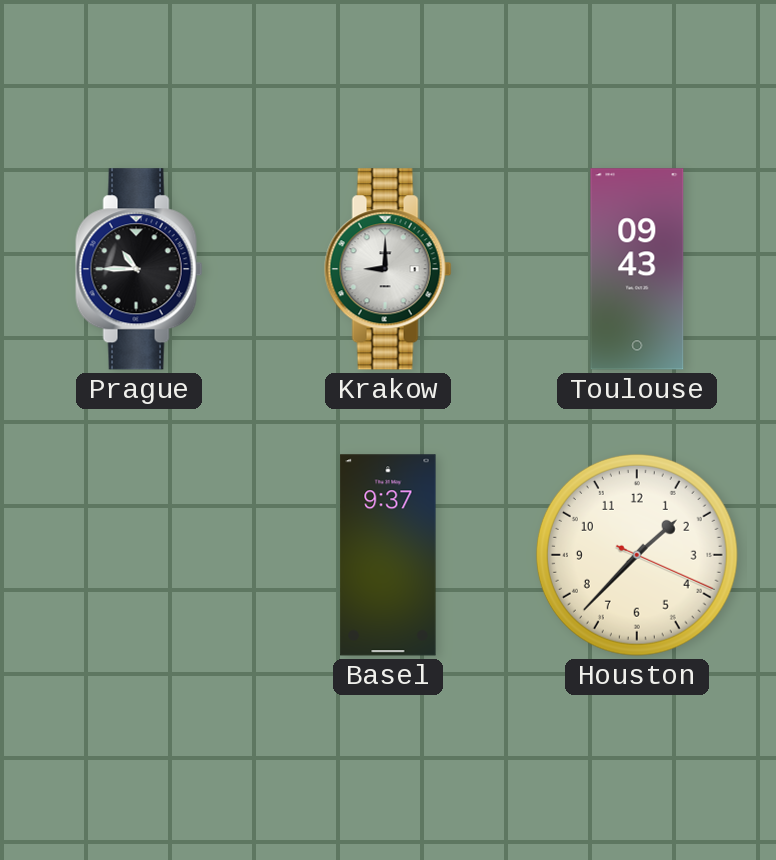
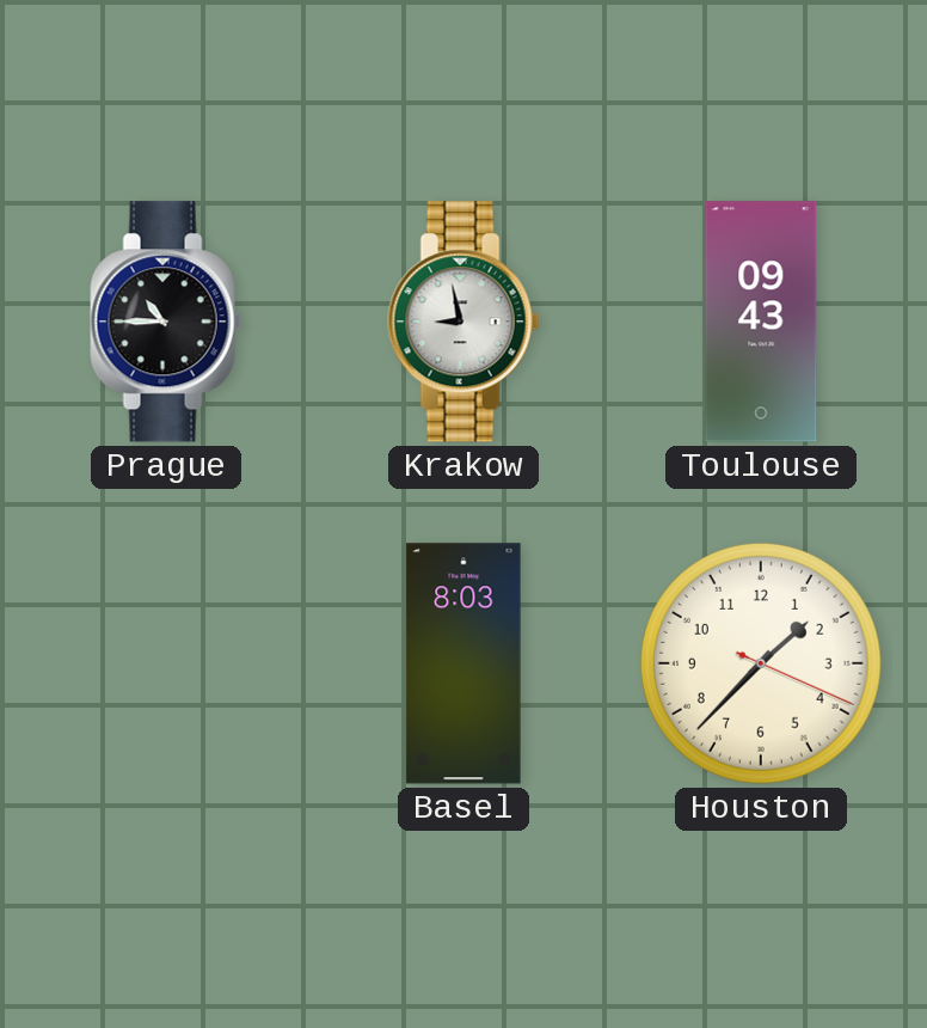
Krakow: 9:00 -> 8:58
Basel: 9:37 -> 8:03
